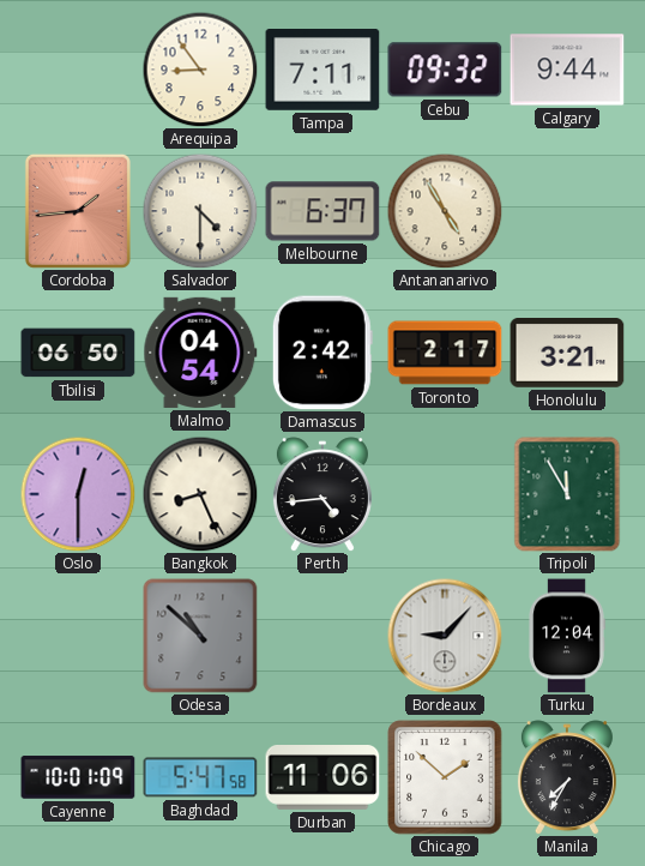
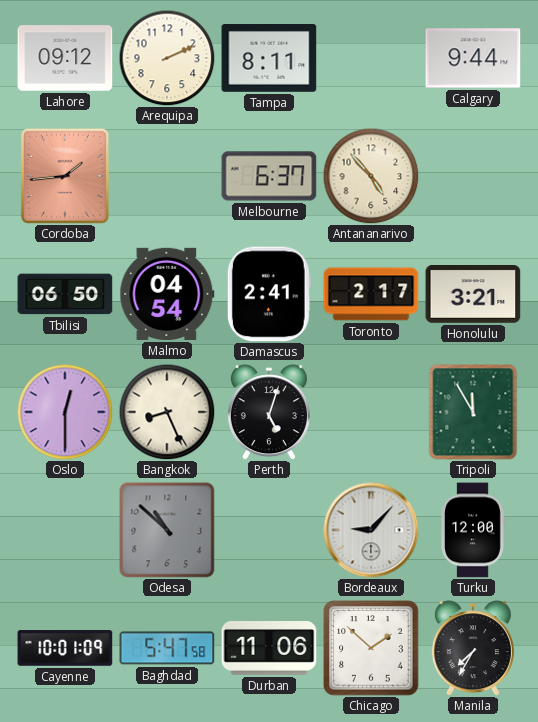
Lahore: none -> 09:12
Arequipa: 8:54 -> 2:11
Tampa: 7:11 -> 8:11
Cebu: 09:32 -> none
Salvador: 4:30 -> none
Antananarivo: 4:55 -> 4:53
Damascus: 2:42 -> 2:41
Perth: 4:44 -> 5:03
Turku: 12:04 -> 12:00
